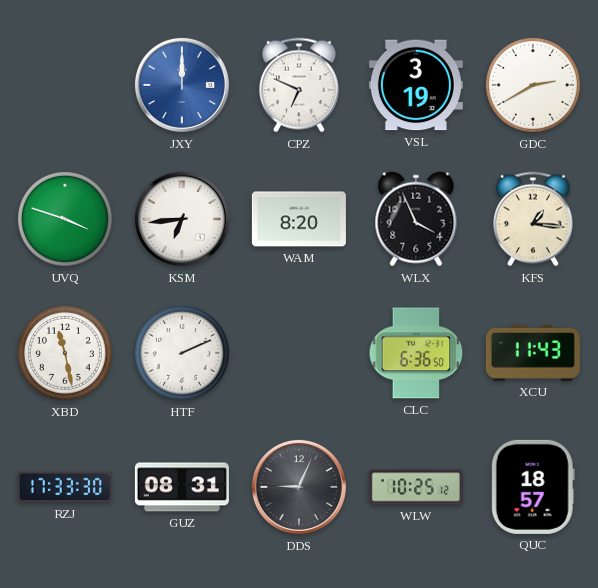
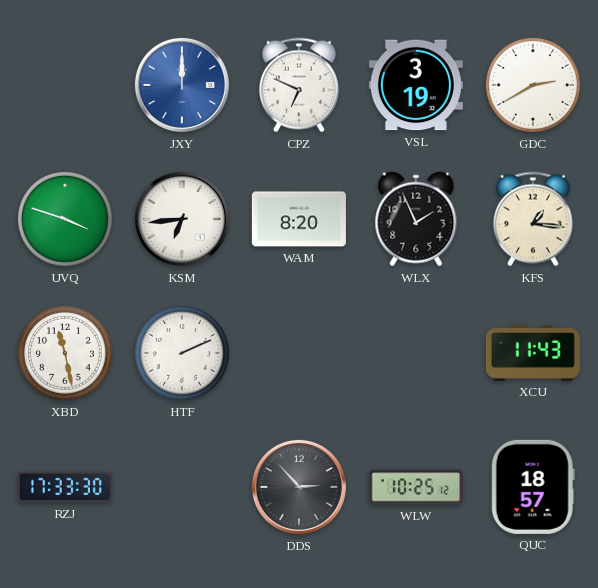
WLX: 3:56 -> 1:56
CLC: 6:36 -> none
GUZ: 08:31 -> none
DDS: 9:04 -> 2:53
